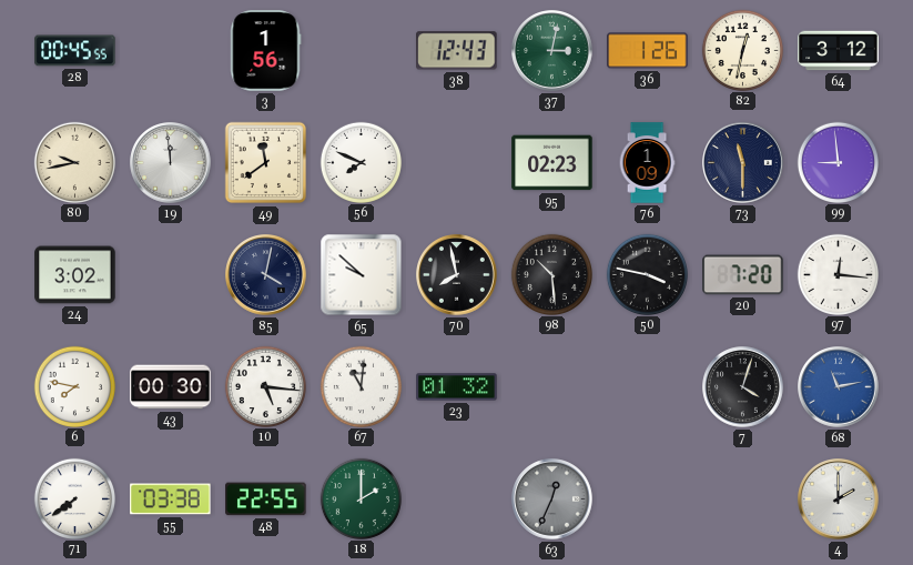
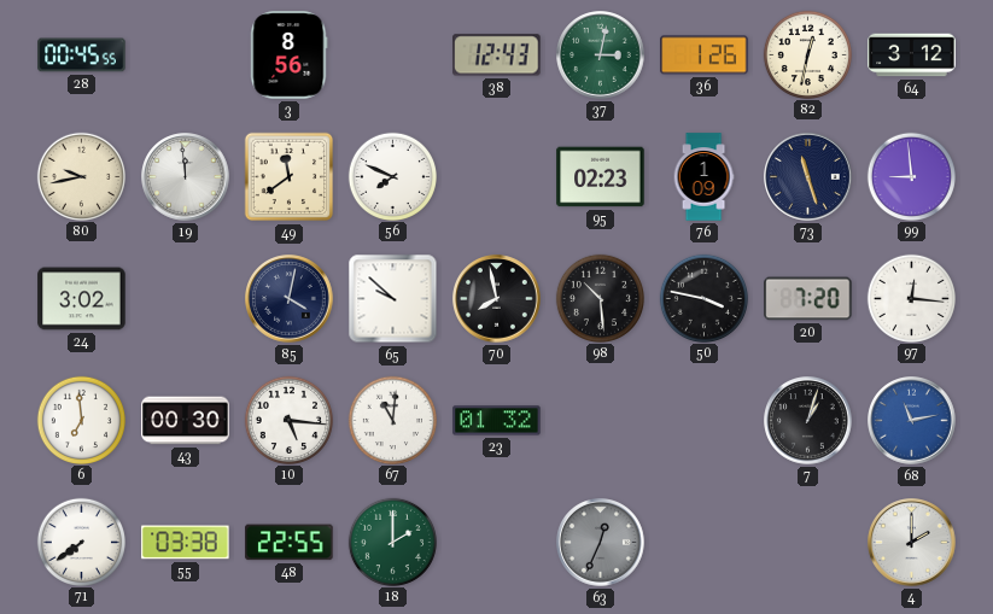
3: 1:56 -> 8:56
73: 11:30 -> 11:27
6: 7:47 -> 6:59
7: 4:03 -> 1:03
